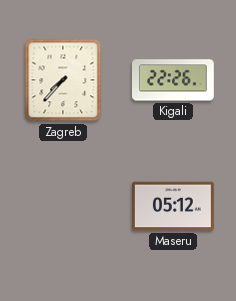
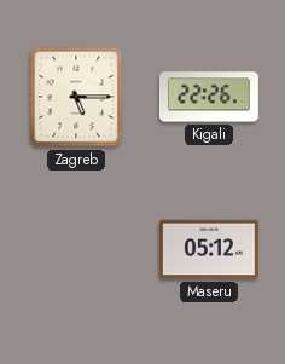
Zagreb: 7:37 -> 5:15
